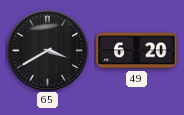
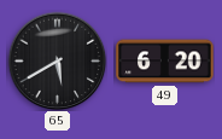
65: 3:40 -> 5:40
